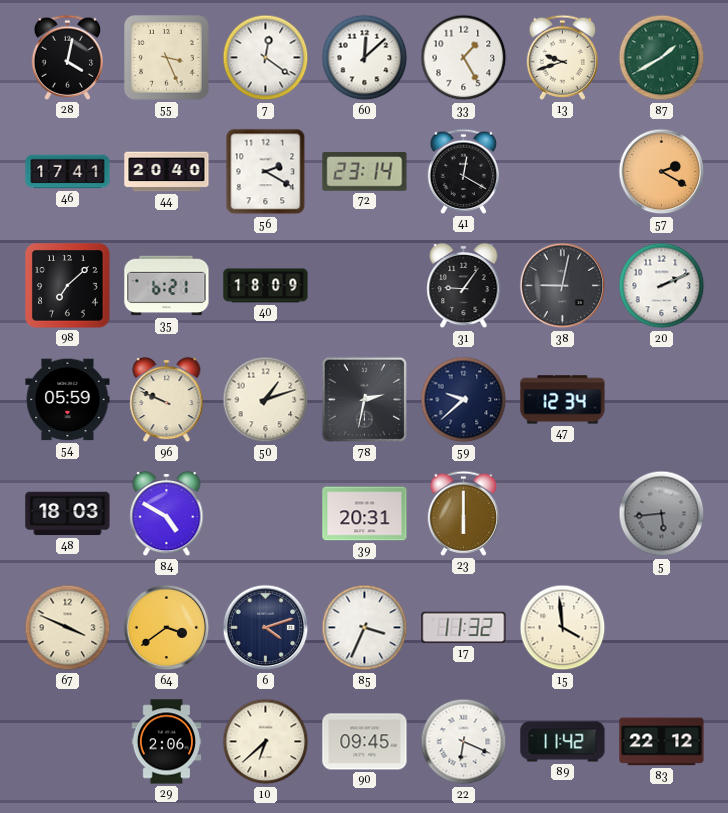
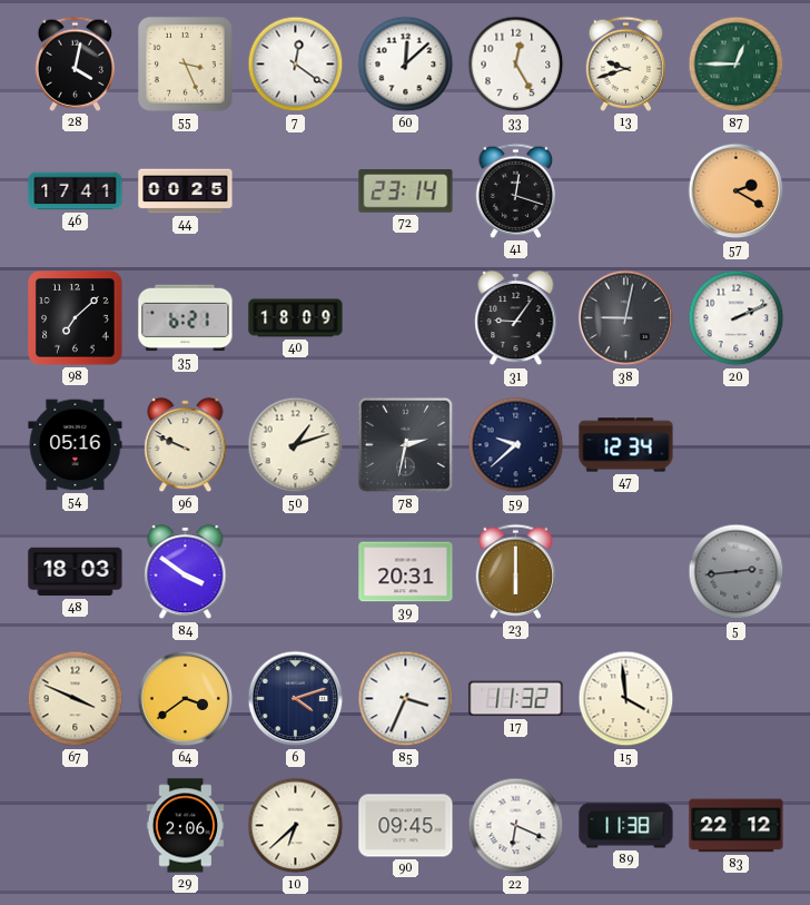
33: 1:25 -> 12:25
87: 1:40 -> 12:45
44: 20:40 -> 00:25
56: 2:20 -> none
41: 12:20 -> 12:18
54: 05:59 -> 05:16
84: 4:50 -> 3:51
5: 5:44 -> 2:44
89: 11:42 -> 11:38
